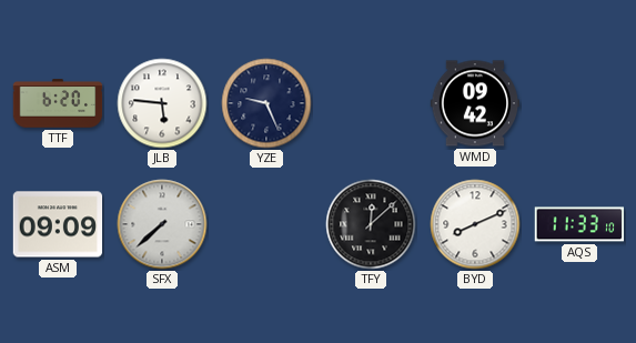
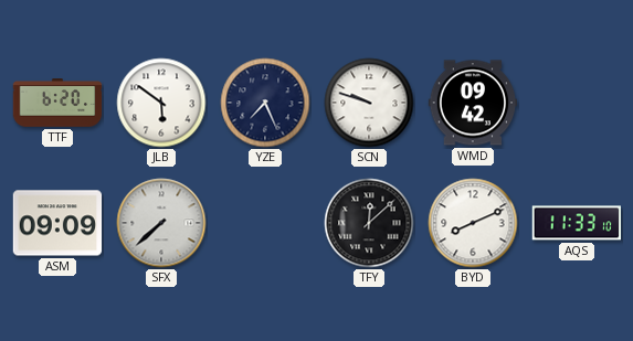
JLB: 5:46 -> 5:51
YZE: 9:26 -> 7:26
SCN: none -> 9:48
